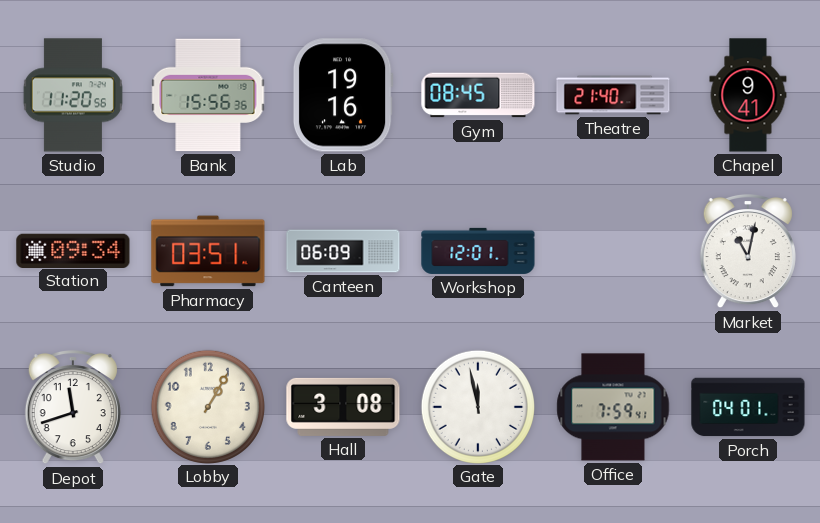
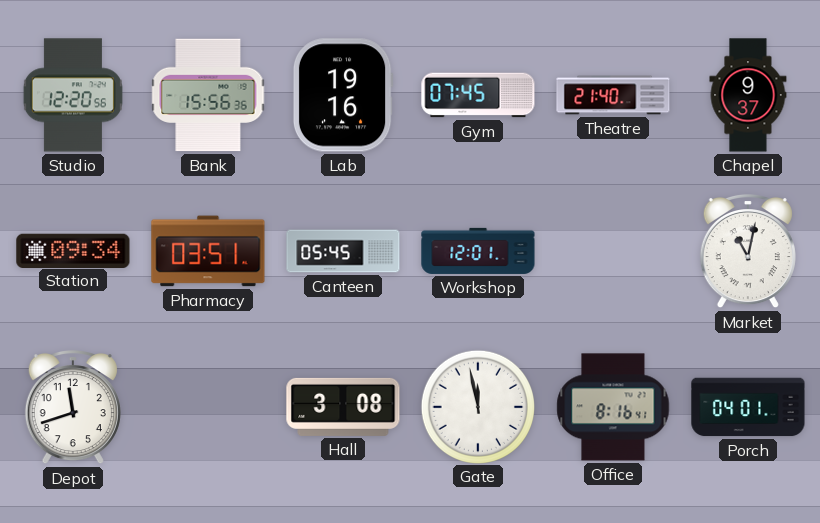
Studio: 11:20 -> 12:20
Gym: 08:45 -> 07:45
Chapel: 9:41 -> 9:37
Canteen: 06:09 -> 05:45
Lobby: 1:05 -> none
Office: 7:59 -> 8:16
